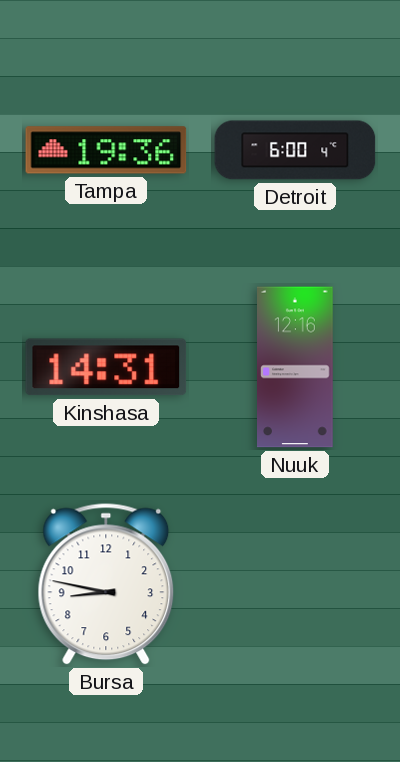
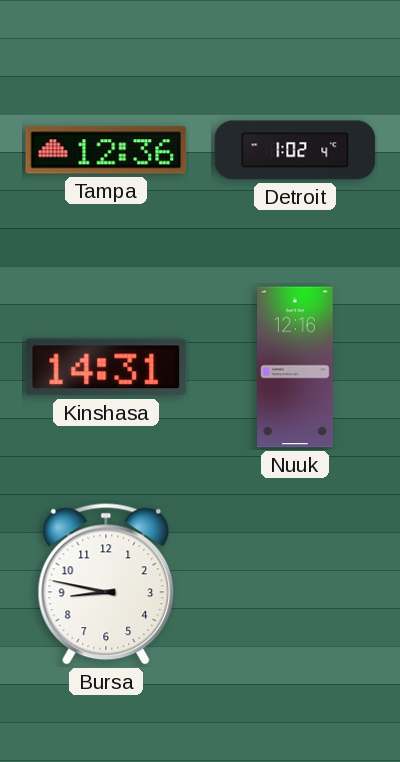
Tampa: 19:36 -> 12:36
Detroit: 6:00 -> 1:02
